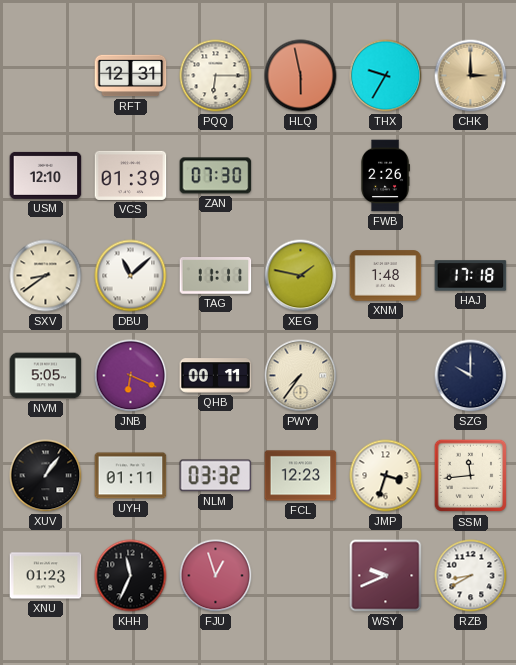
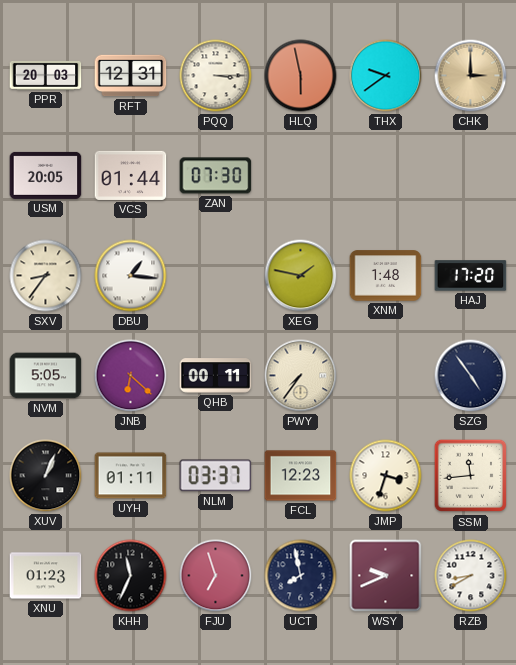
PPR: none -> 20:03
PQQ: 6:15 -> 3:15
THX: 9:35 -> 9:39
USM: 12:10 -> 20:05
VCS: 01:39 -> 01:44
FWB: 2:26 -> none
SXV: 8:39 -> 8:36
DBU: 11:08 -> 1:16
TAG: 11:11 -> none
HAJ: 17:18 -> 17:20
JNB: 6:19 -> 6:22
SZG: 10:00 -> 4:54
XUV: 1:06 -> 1:04
NLM: 03:32 -> 03:37
FJU: 12:57 -> 6:57
UCT: none -> 7:58
